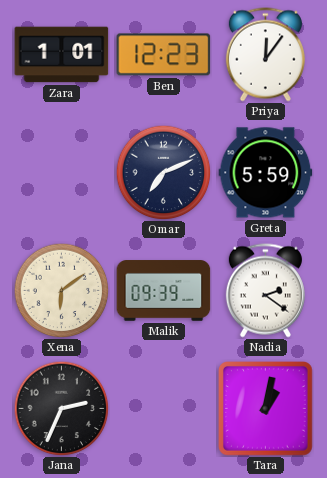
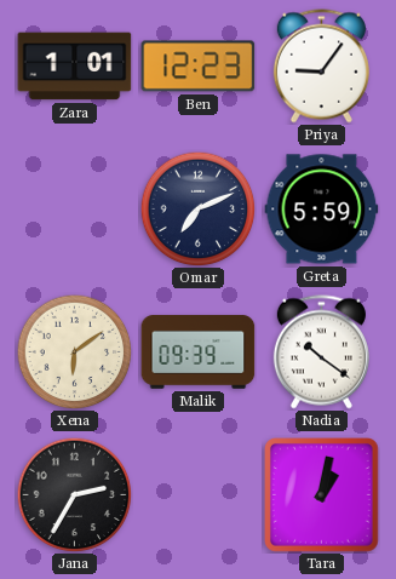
Priya: 12:06 -> 9:06
Nadia: 2:21 -> 10:21
Jana: 2:34 -> 2:35
